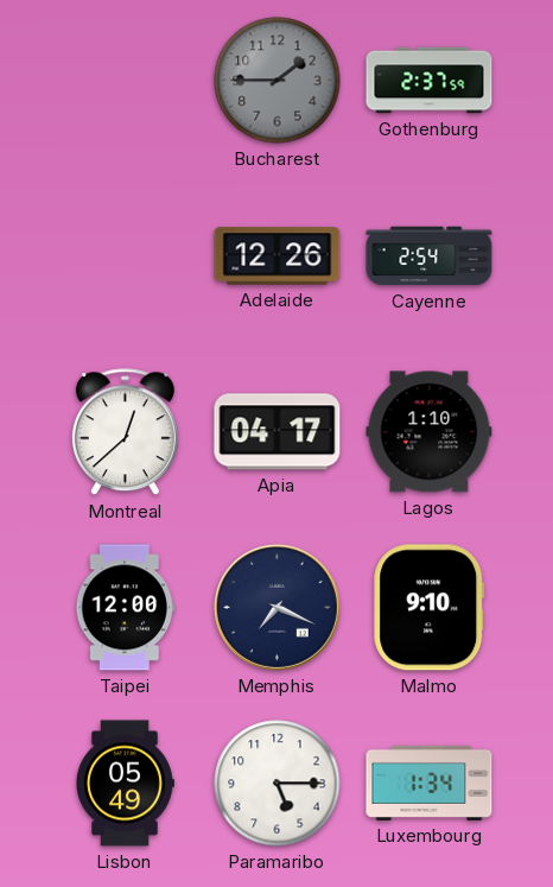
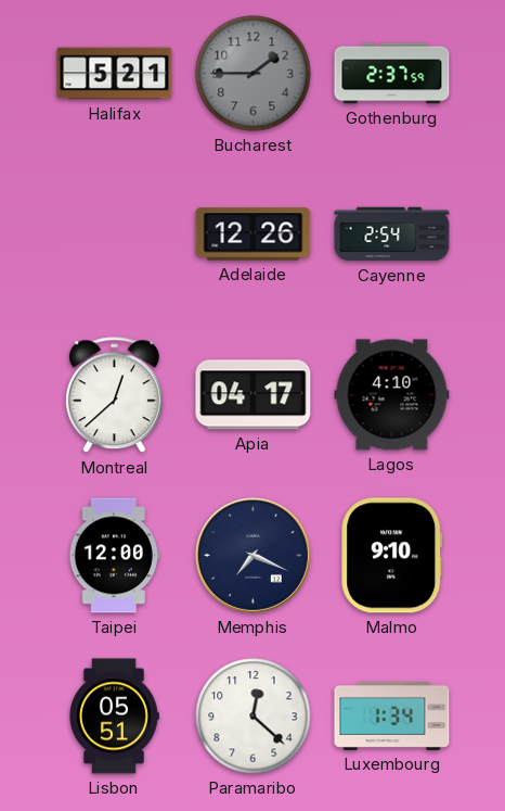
Halifax: none -> 5:21
Lagos: 1:10 -> 4:10
Lisbon: 05:49 -> 05:51
Paramaribo: 5:15 -> 12:22
